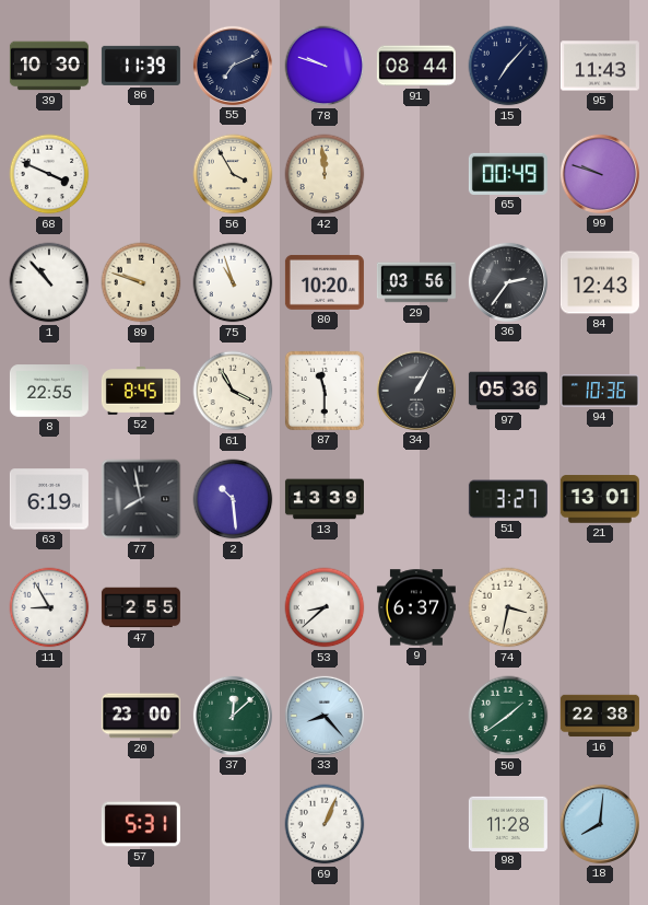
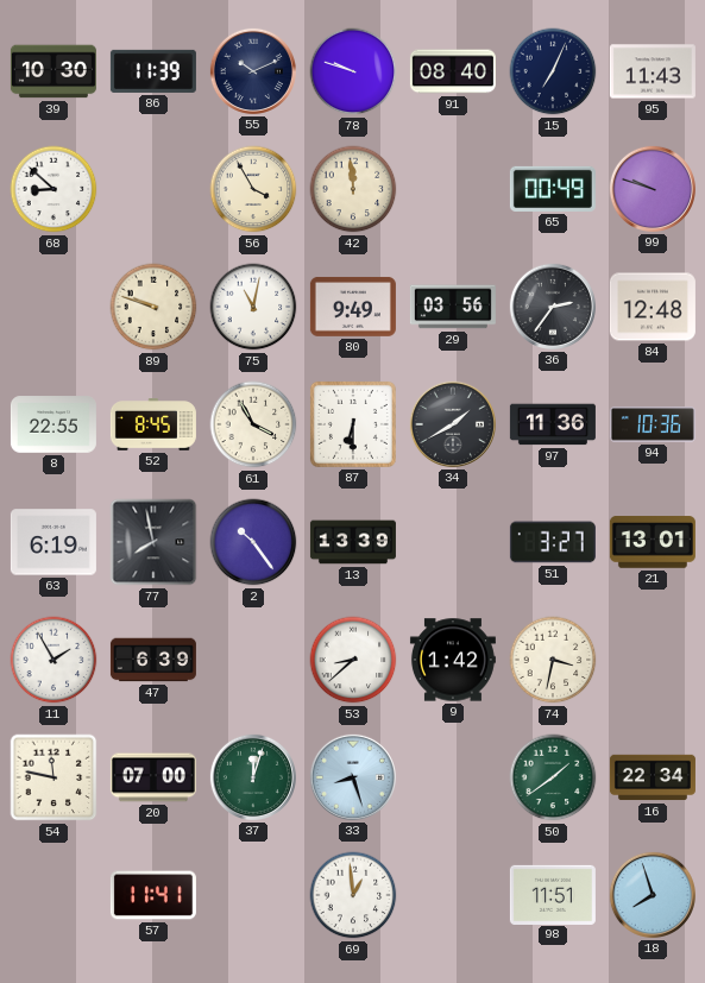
55: 7:11 -> 10:11
91: 08:44 -> 08:40
15: 7:07 -> 7:04
68: 3:49 -> 8:52
1: 10:53 -> none
75: 10:57 -> 11:02
80: 10:20 -> 9:49
84: 12:43 -> 12:48
87: 11:30 -> 6:30
34: 1:05 -> 1:40
97: 05:36 -> 11:36
2: 10:29 -> 10:24
11: 8:55 -> 1:55
47: 2:55 -> 6:39
9: 6:37 -> 1:42
54: none -> 11:47
20: 23:00 -> 07:00
37: 12:08 -> 12:03
33: 8:23 -> 8:27
16: 22:38 -> 22:34
57: 5:31 -> 11:41
69: 1:04 -> 12:59
98: 11:28 -> 11:51
18: 8:01 -> 7:57
